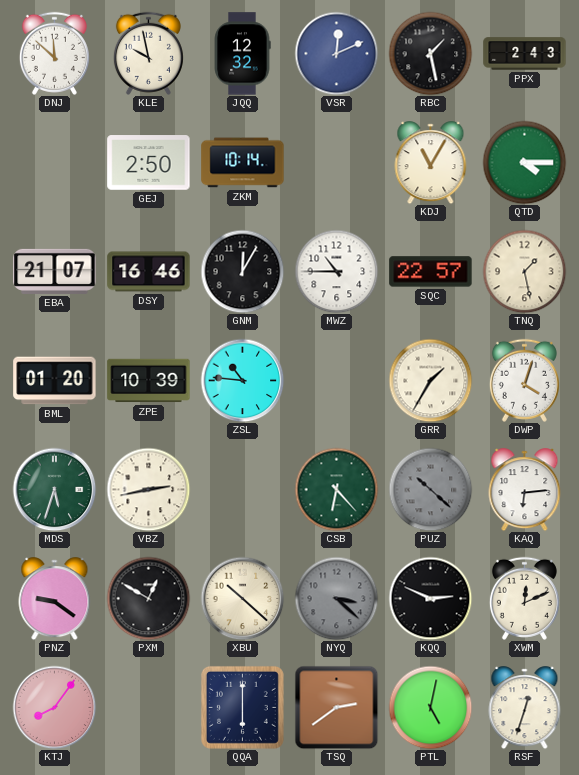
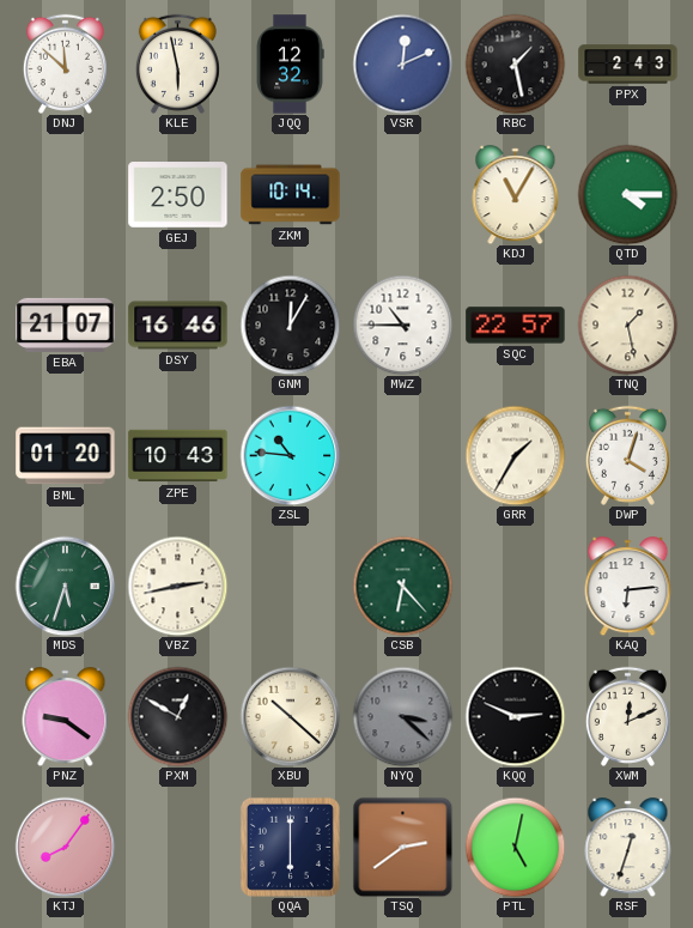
KLE: 9:58 -> 5:58
ZPE: 10:39 -> 10:43
PUZ: 10:22 -> none
